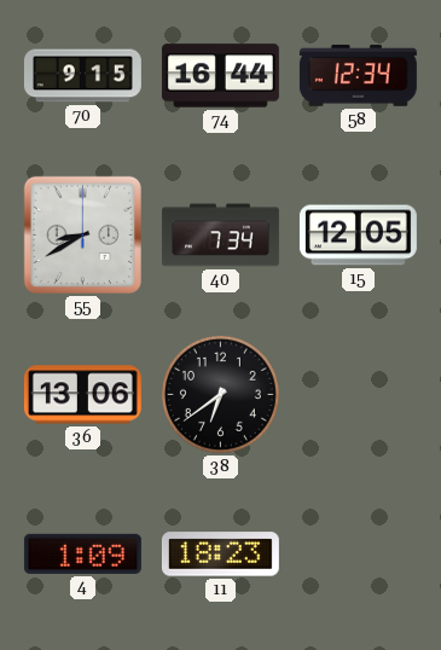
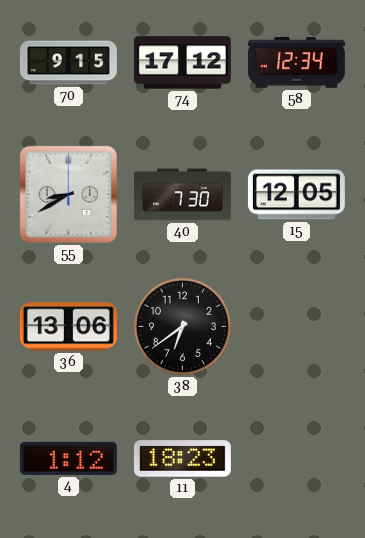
74: 16:44 -> 17:12
40: 7:34 -> 7:30
4: 1:09 -> 1:12
